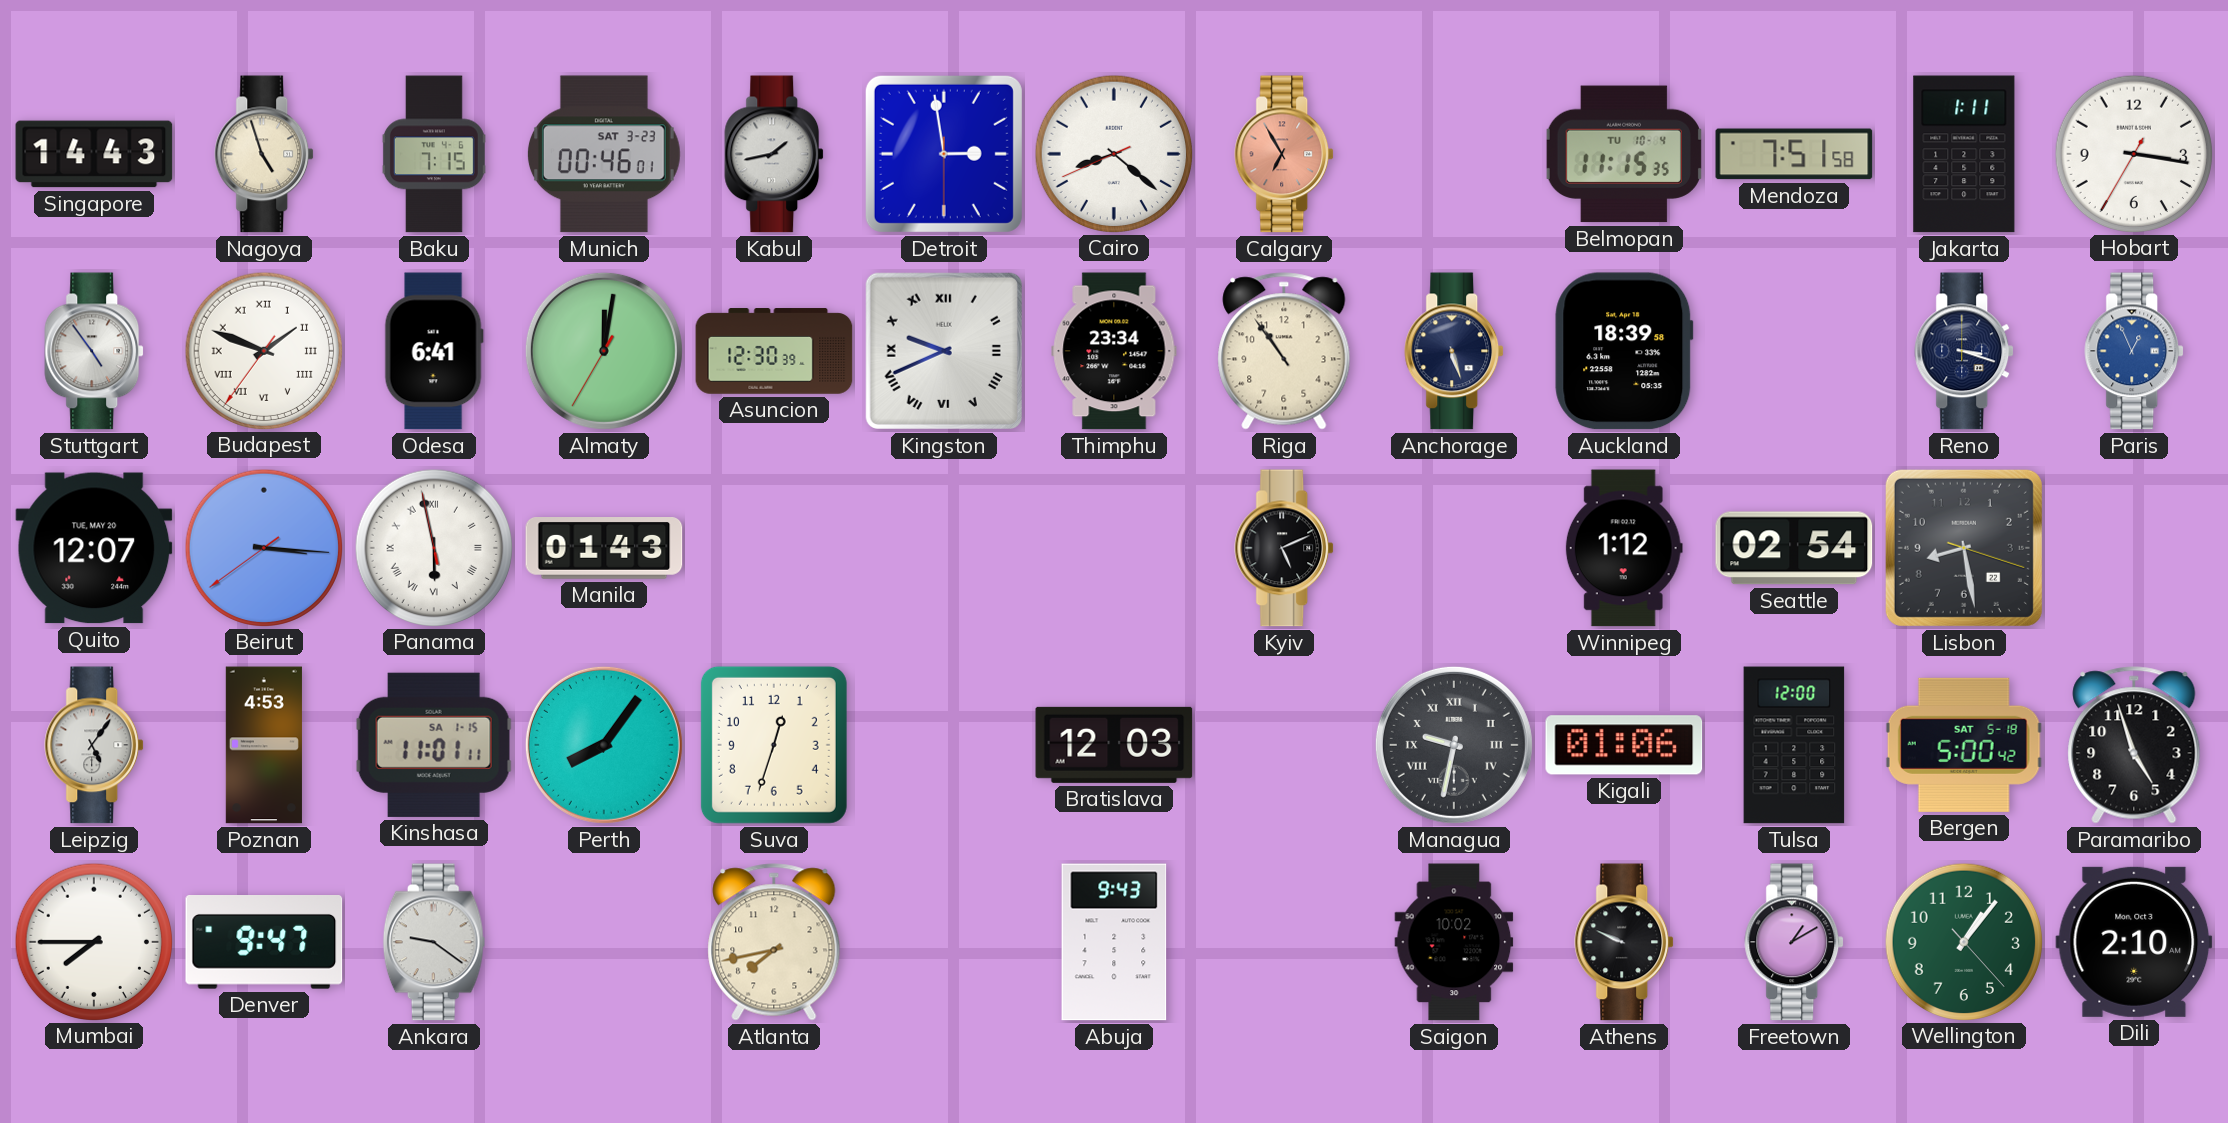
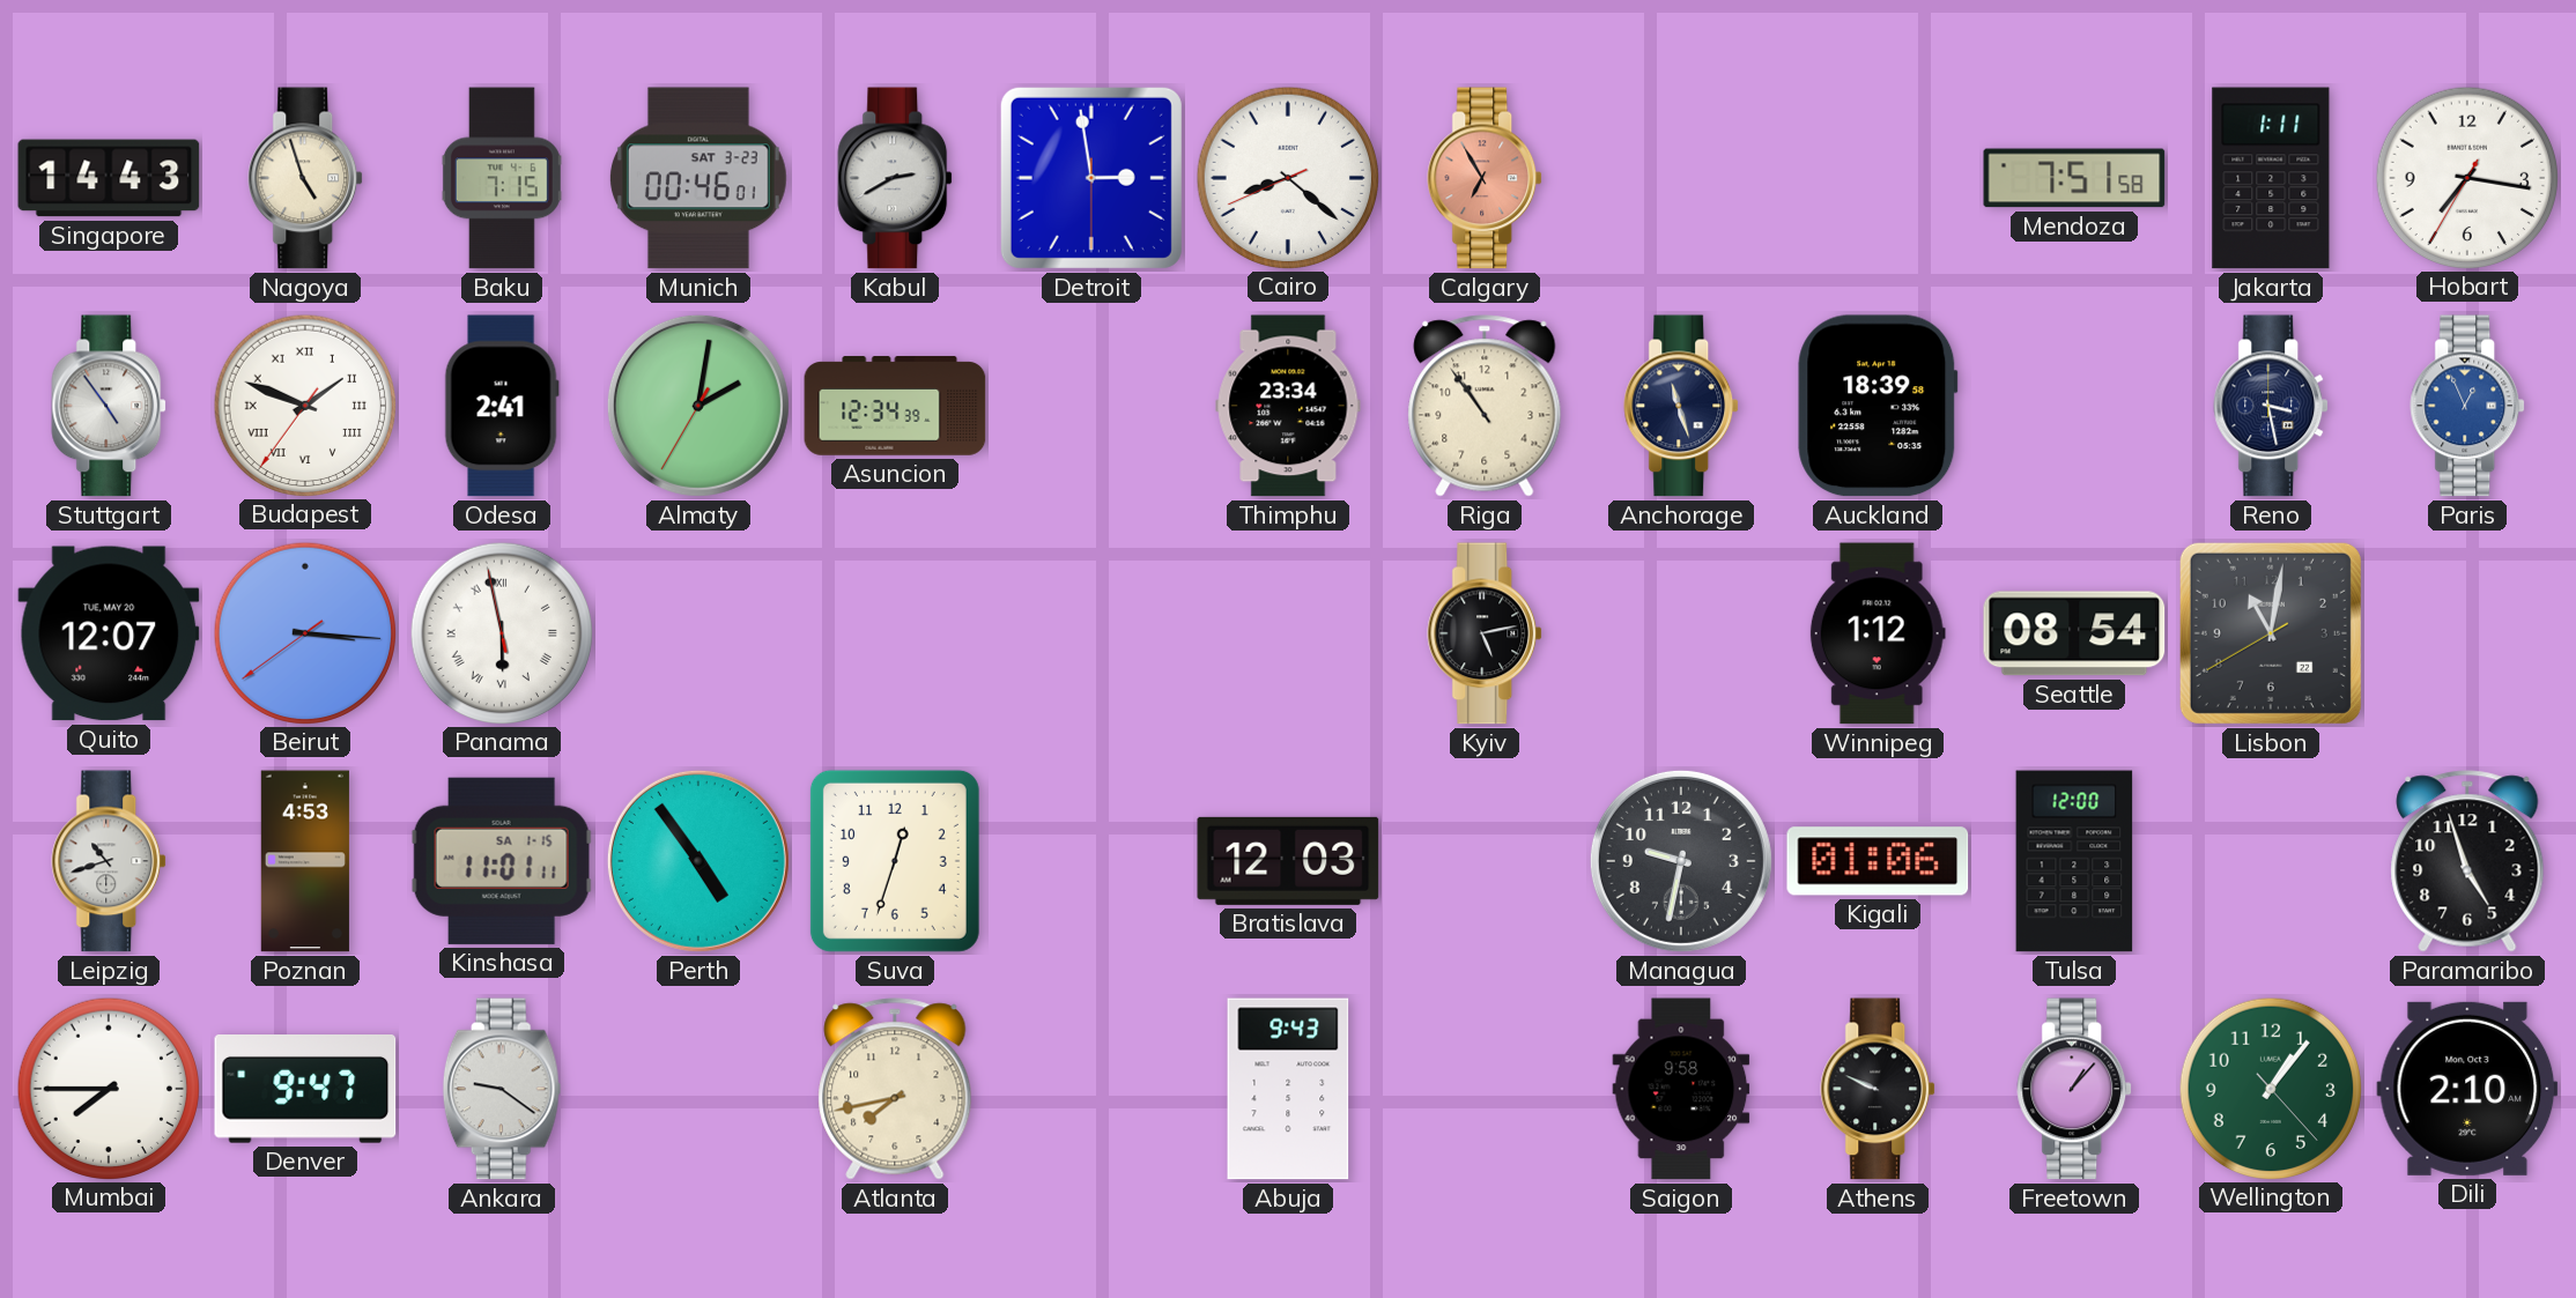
Kabul: 1:43 -> 2:40
Belmopan: 11:15 -> none
Hobart: 3:16 -> 7:16
Odesa: 6:41 -> 2:41
Almaty: 12:01 -> 2:01
Asuncion: 12:30 -> 12:34
Kingston: 9:41 -> none
Anchorage: 5:27 -> 11:27
Reno: 3:18 -> 3:28
Manila: 01:43 -> none
Kyiv: 5:11 -> 5:13
Seattle: 02:54 -> 08:54
Lisbon: 8:28 -> 11:01
Leipzig: 5:06 -> 10:42
Perth: 8:06 -> 4:54
Managua numerals: Roman -> Arabic
Bergen: 5:00 -> none
Saigon: 10:02 -> 9:58
Freetown: 1:10 -> 1:07
